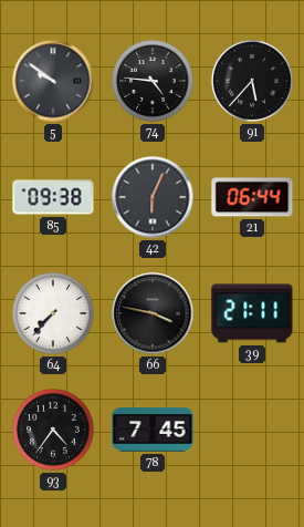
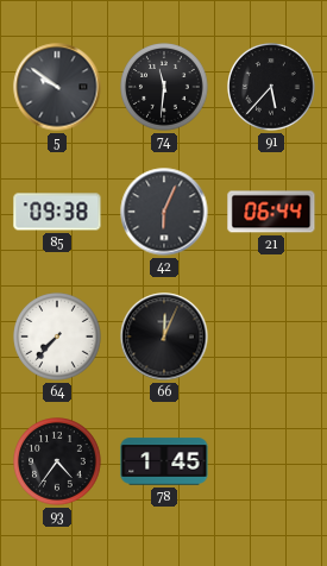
74: 4:46 -> 11:31
66: 3:47 -> 12:04
39: 21:11 -> none
78: 7:45 -> 1:45
